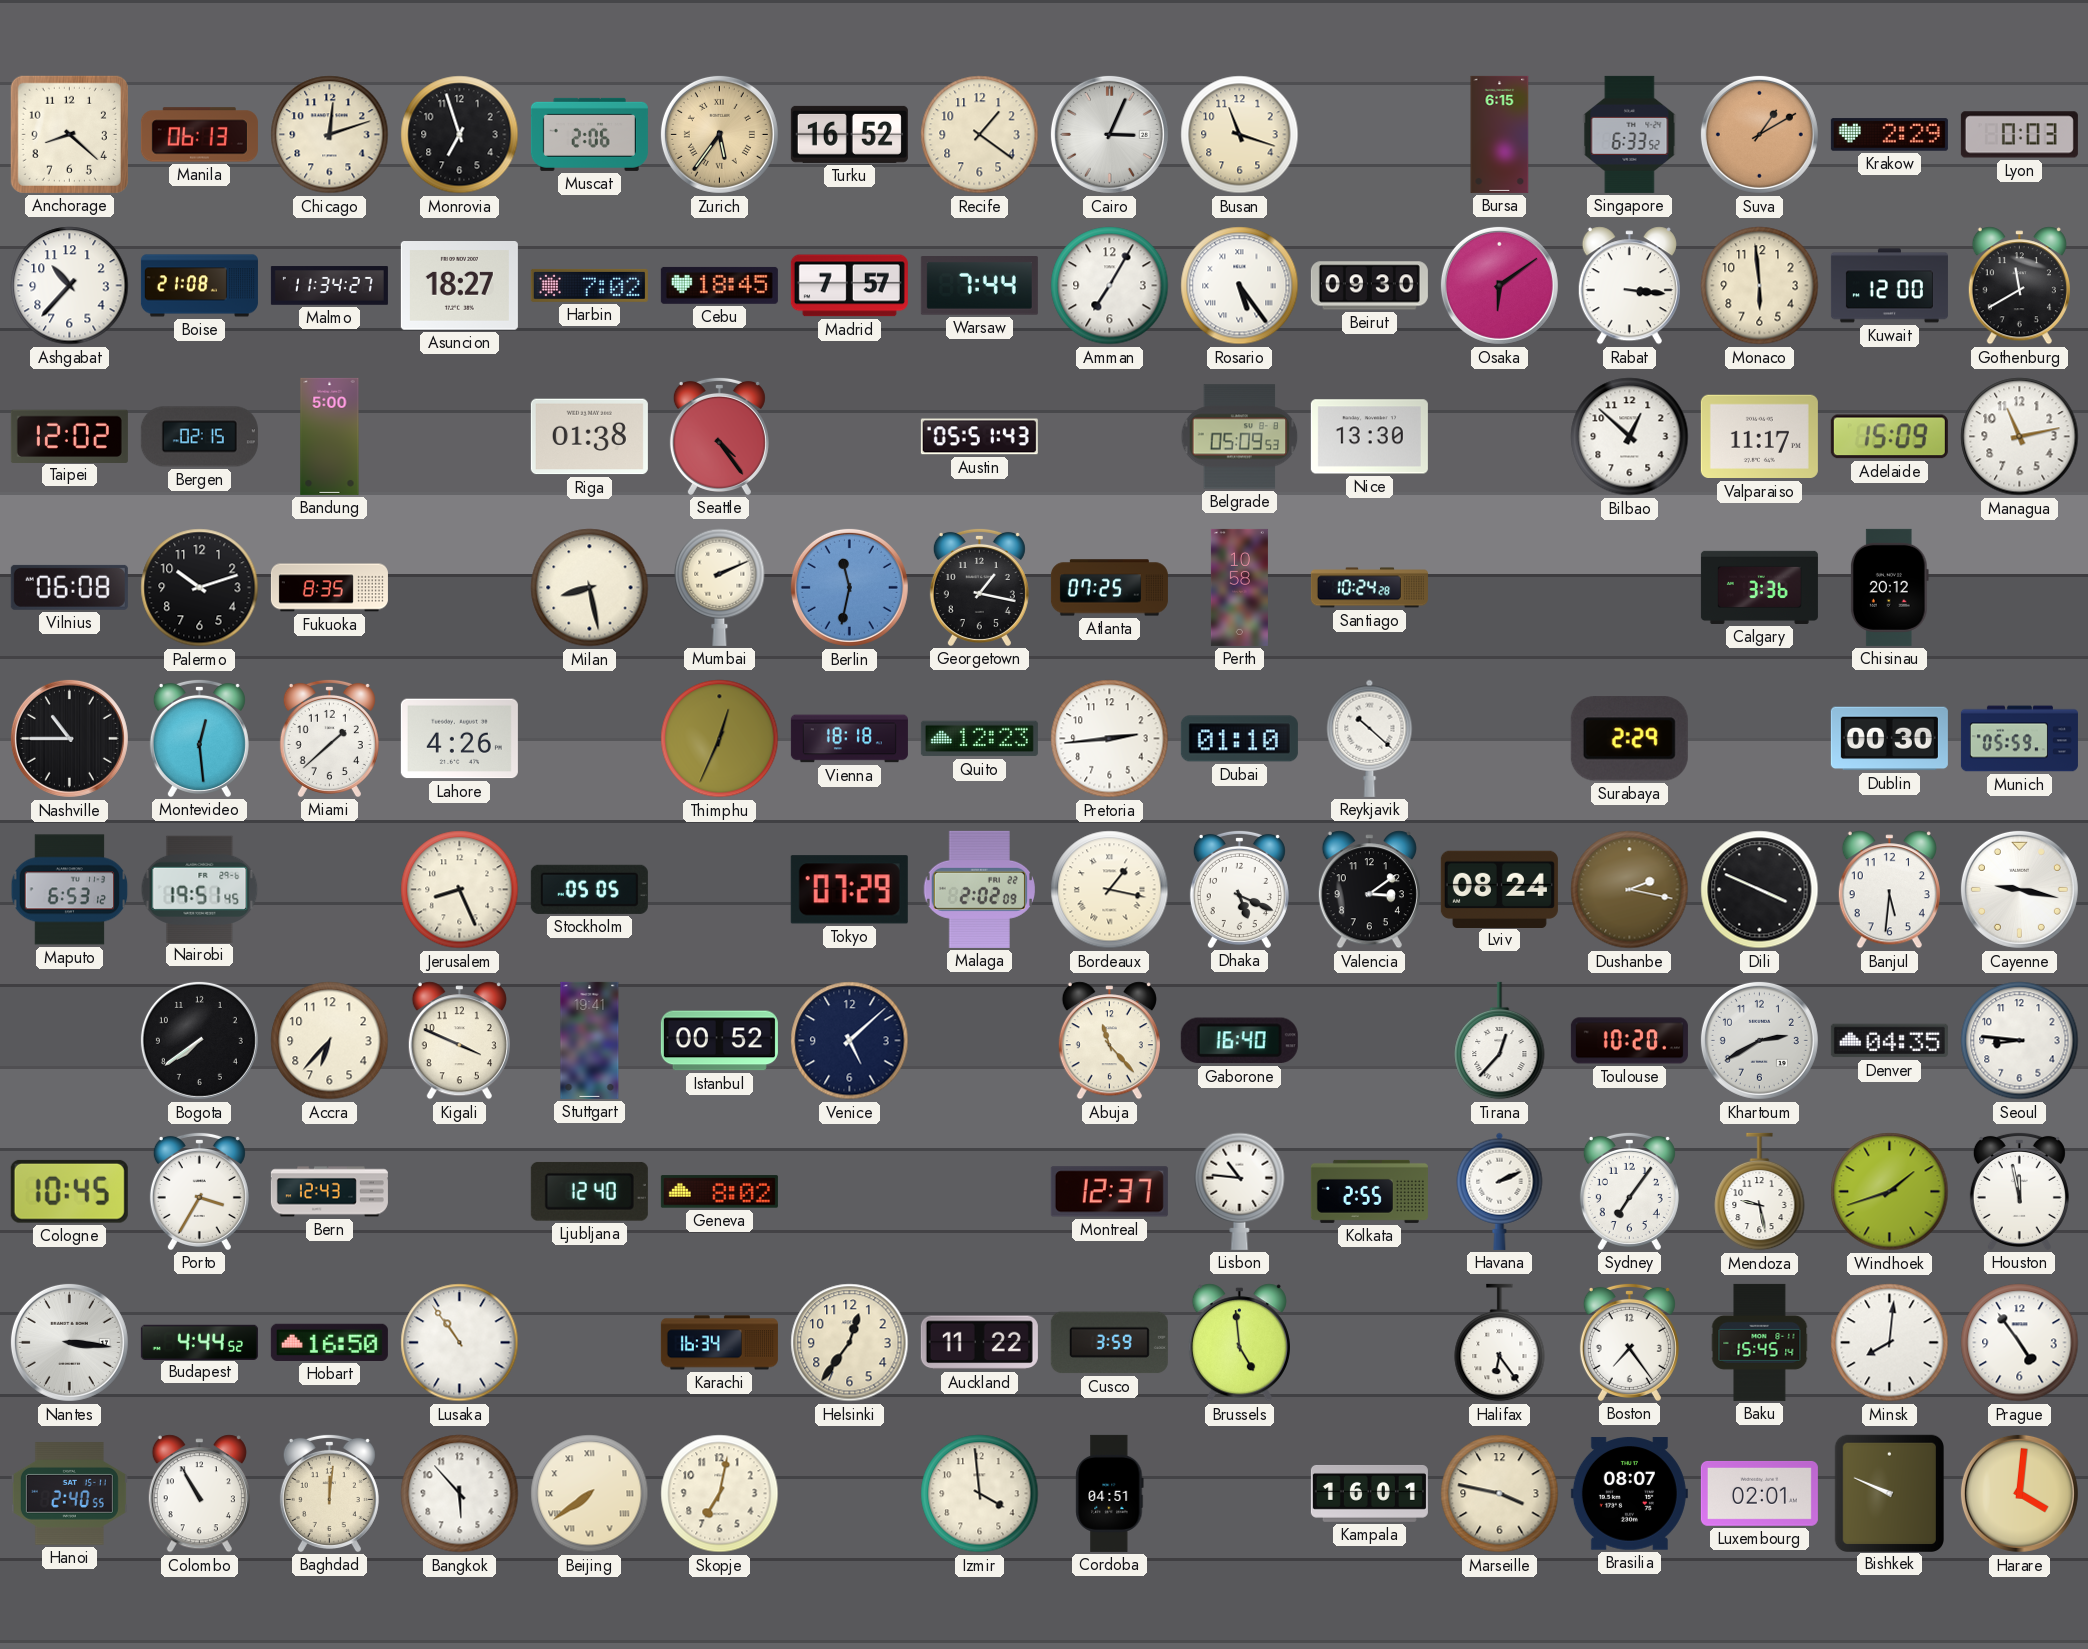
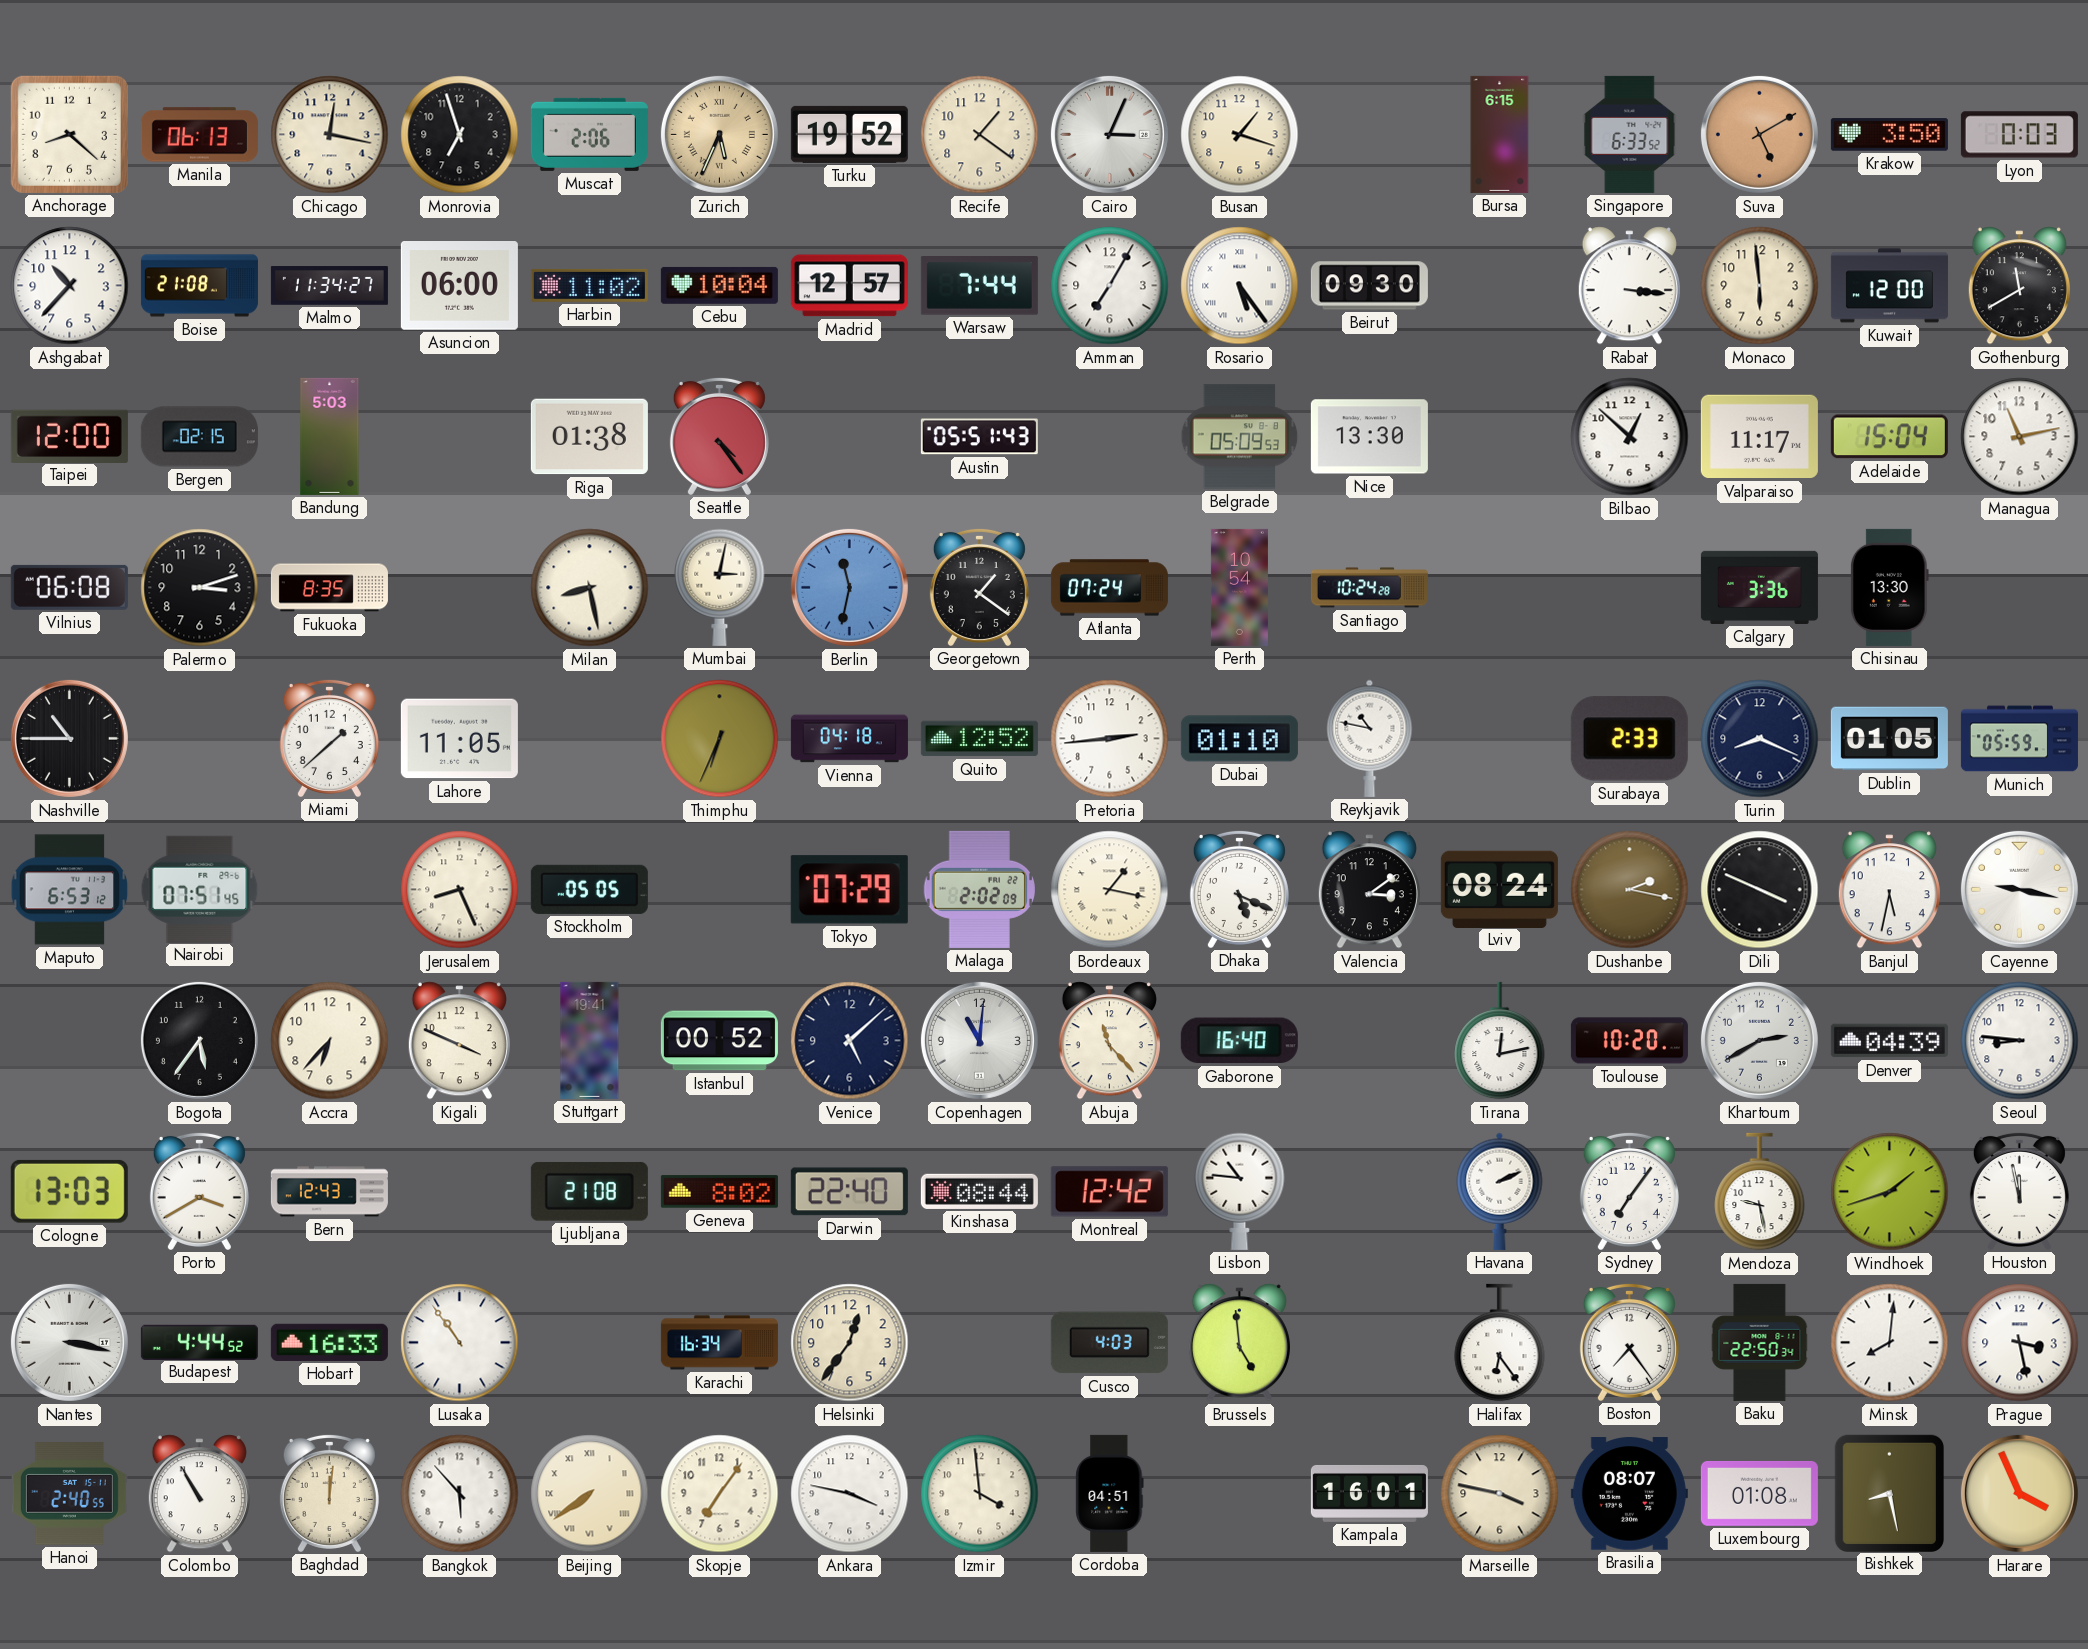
Chicago: 12:12 -> 12:17
Zurich: 5:36 -> 5:34
Turku: 16:52 -> 19:52
Busan: 11:18 -> 1:18
Suva: 1:10 -> 5:10
Krakow: 2:29 -> 3:50
Asuncion: 18:27 -> 06:00
Harbin: 7:02 -> 11:02
Cebu: 18:45 -> 10:04
Madrid: 7:57 -> 12:57
Osaka: 6:09 -> none
Taipei: 12:02 -> 12:00
Bandung: 5:00 -> 5:03
Adelaide: 15:09 -> 15:04
Palermo: 10:12 -> 3:12
Mumbai: 2:11 -> 3:02
Georgetown: 1:17 -> 1:21
Atlanta: 07:25 -> 07:24
Perth: 10:58 -> 10:54
Chisinau: 20:12 -> 13:30
Montevideo: 12:29 -> none
Lahore: 4:26 -> 11:05
Thimphu: 12:34 -> 6:34
Vienna: 18:18 -> 04:18
Quito: 12:23 -> 12:52
Reykjavik: 10:22 -> 10:47
Surabaya: 2:29 -> 2:33
Turin: none -> 8:19
Dublin: 00:30 -> 01:05
Nairobi: 19:51 -> 07:51
Banjul: 5:31 -> 5:32
Bogota: 7:39 -> 5:36
Copenhagen: none -> 11:01
Tirana: 12:37 -> 12:13
Denver: 04:35 -> 04:39
Cologne: 10:45 -> 13:03
Porto: 3:35 -> 3:40
Ljubljana: 12:40 -> 21:08
Darwin: none -> 22:40
Kinshasa: none -> 08:44
Montreal: 12:37 -> 12:42
Kolkata: 2:55 -> none
Nantes: 3:16 -> 3:17
Hobart: 16:50 -> 16:33
Auckland: 11:22 -> none
Cusco: 3:59 -> 4:03
Baku: 15:45 -> 22:50
Prague: 4:54 -> 3:28
Skopje: 7:02 -> 7:06
Ankara: none -> 3:47
Luxembourg: 02:01 -> 01:08
Bishkek: 9:49 -> 8:28
Harare: 4:01 -> 3:56
